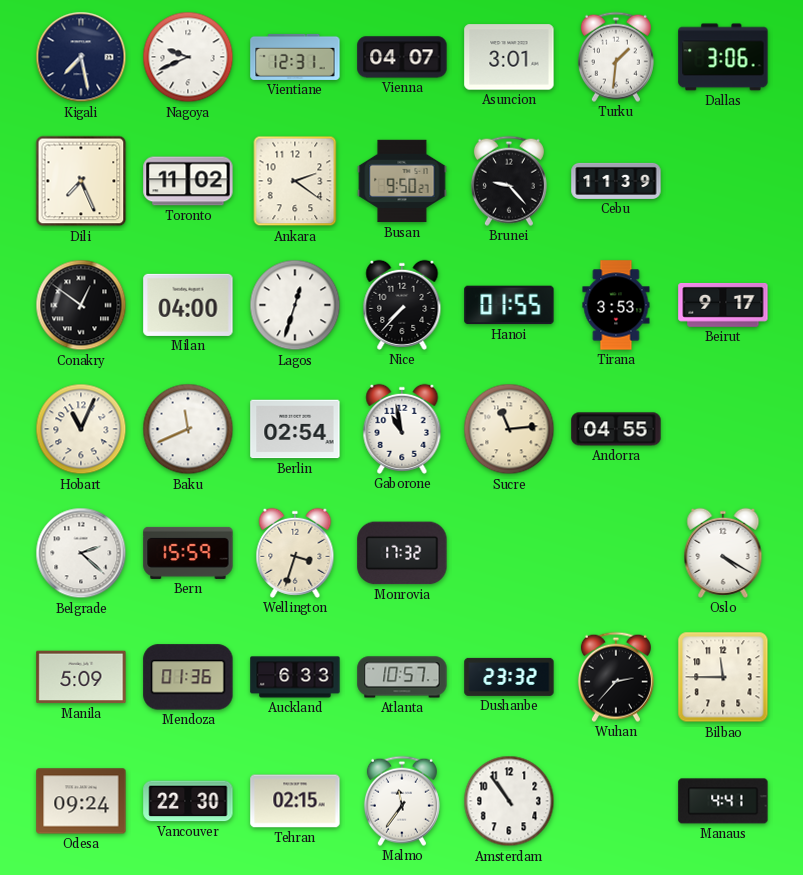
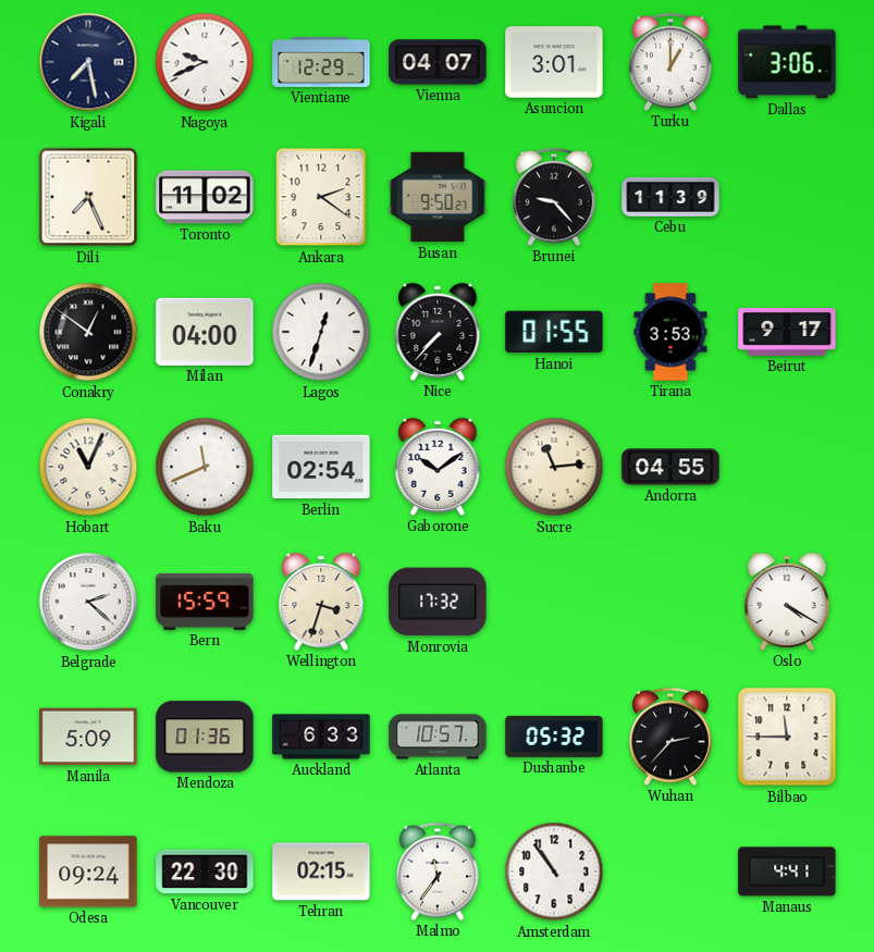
Vientiane: 12:31 -> 12:29
Turku: 1:31 -> 1:00
Gaborone: 10:58 -> 10:09
Dushanbe: 23:32 -> 05:32
